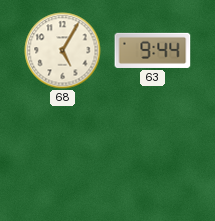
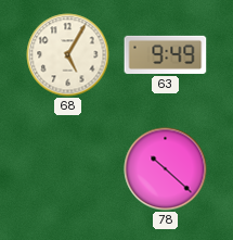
63: 9:44 -> 9:49
78: none -> 10:22
